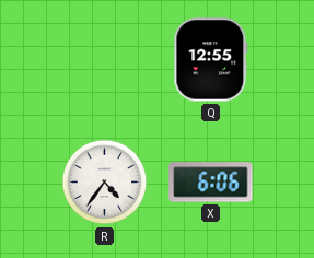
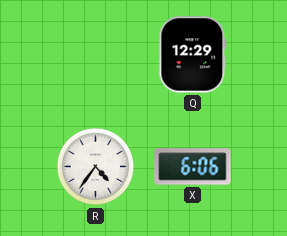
Q: 12:55 -> 12:29
